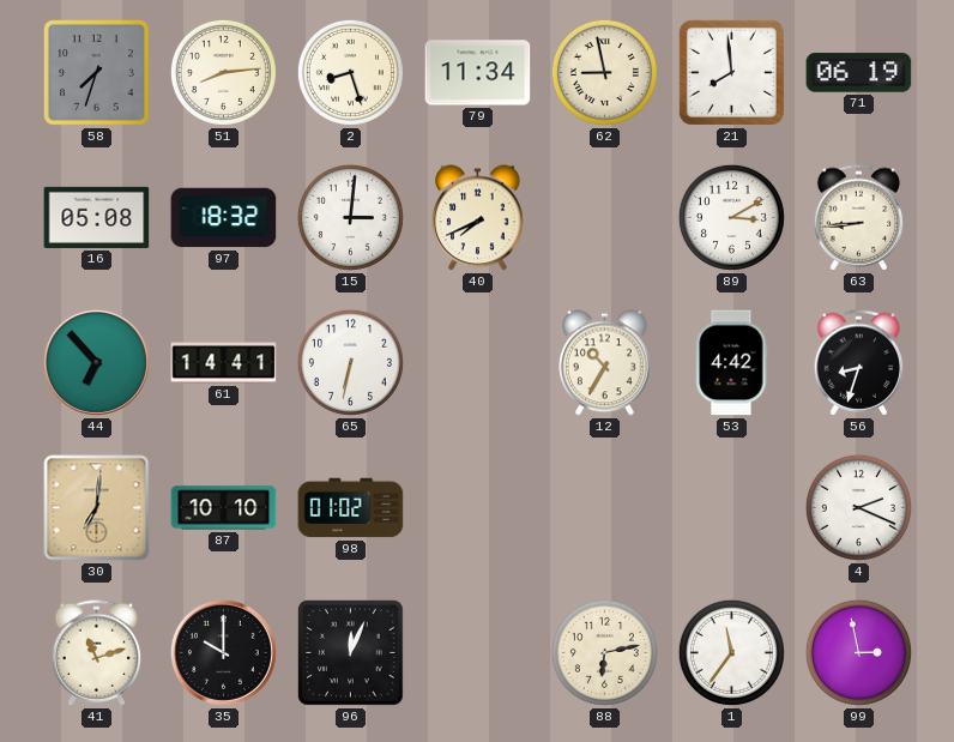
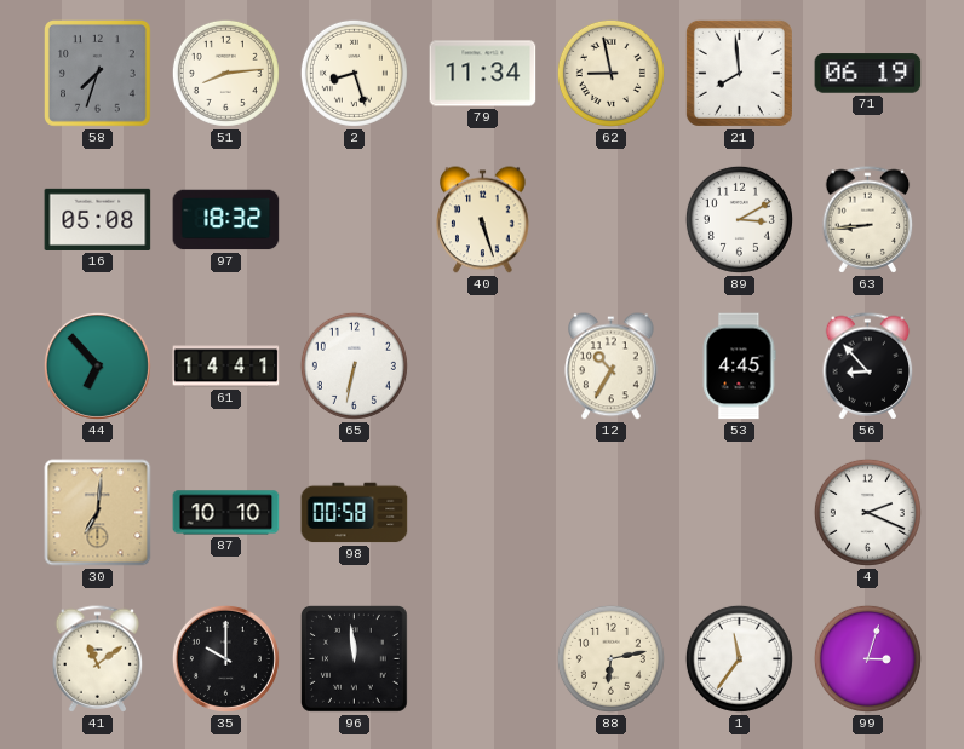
15: 3:01 -> none
40: 7:41 -> 5:27
53: 4:42 -> 4:45
56: 8:33 -> 8:53
98: 01:02 -> 00:58
41: 11:12 -> 11:09
96: 12:04 -> 11:59
99: 2:58 -> 3:03
